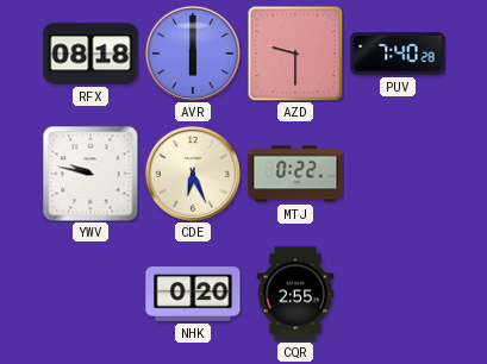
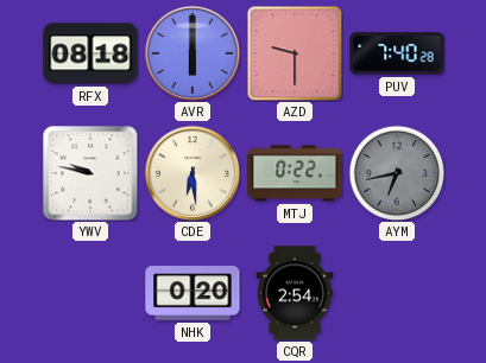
CDE: 6:26 -> 6:29
AYM: none -> 6:43
CQR: 2:55 -> 2:54
